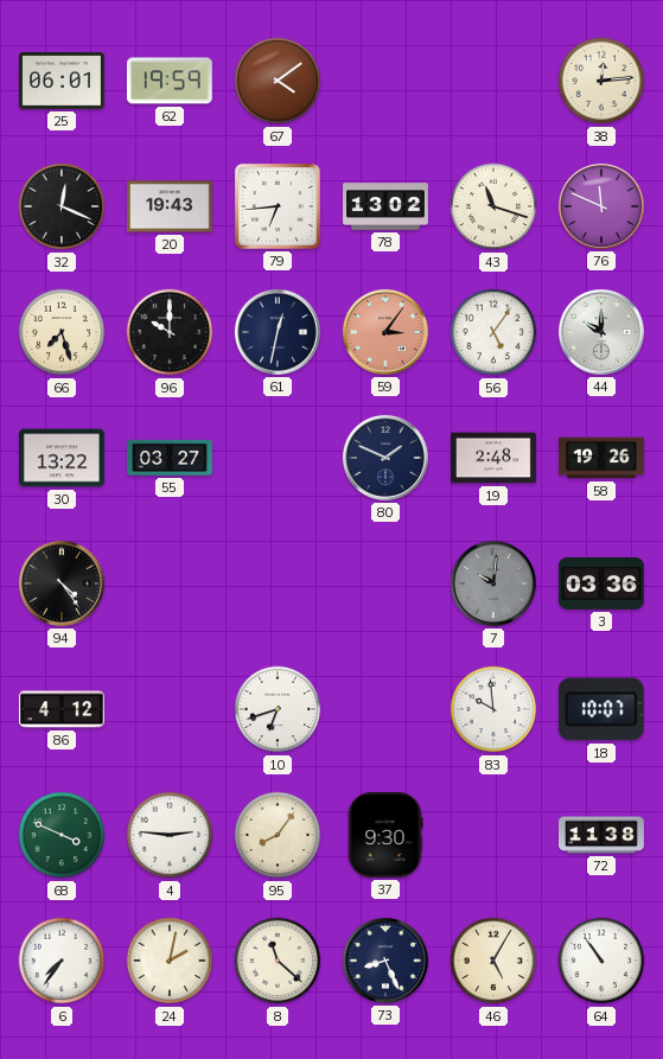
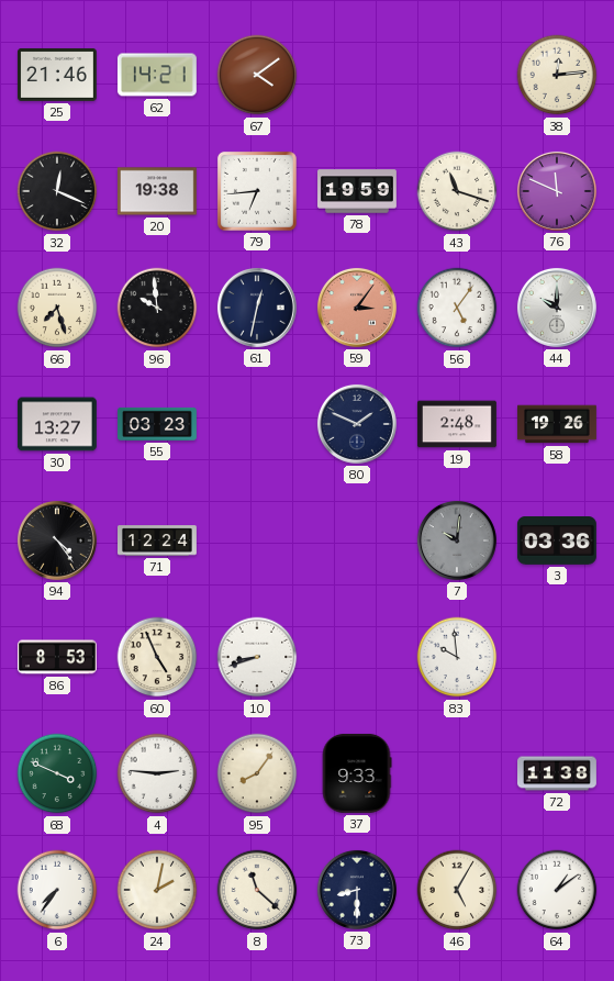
25: 06:01 -> 21:46
62: 19:59 -> 14:21
20: 19:43 -> 19:38
78: 13:02 -> 19:59
96: 10:00 -> 9:59
30: 13:22 -> 13:27
55: 03:27 -> 03:23
71: none -> 12:24
86: 4:12 -> 8:53
60: none -> 4:56
10: 6:42 -> 8:42
18: 10:07 -> none
37: 9:30 -> 9:33
73: 8:26 -> 8:30
64: 10:54 -> 1:09
